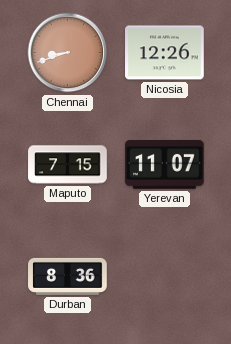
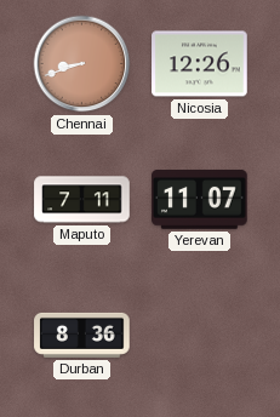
Maputo: 7:15 -> 7:11
